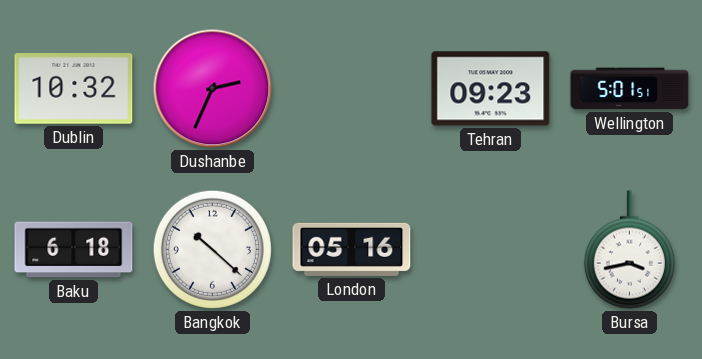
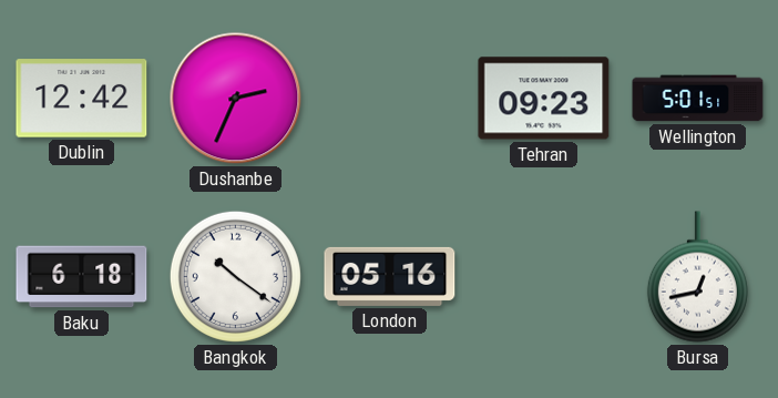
Dublin: 10:32 -> 12:42
Bangkok: 10:22 -> 10:21
Bursa: 3:43 -> 12:43
